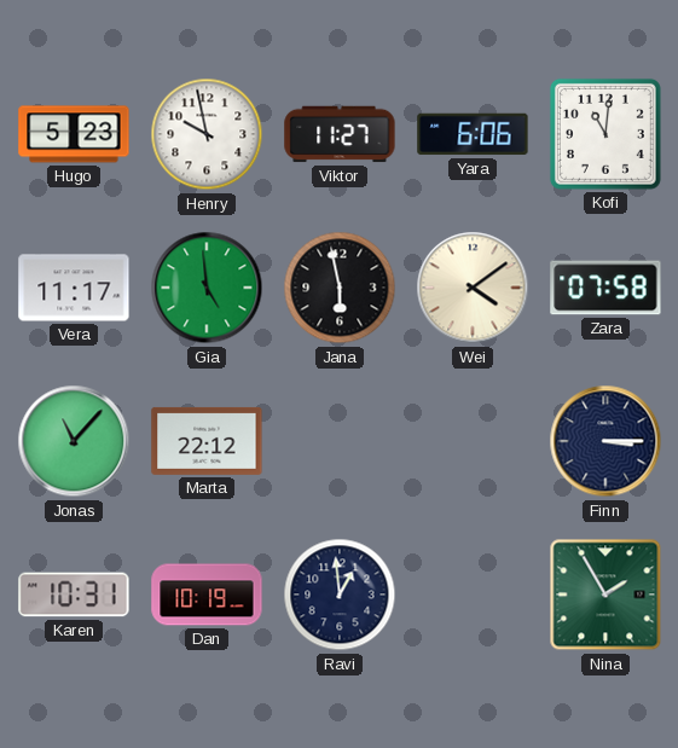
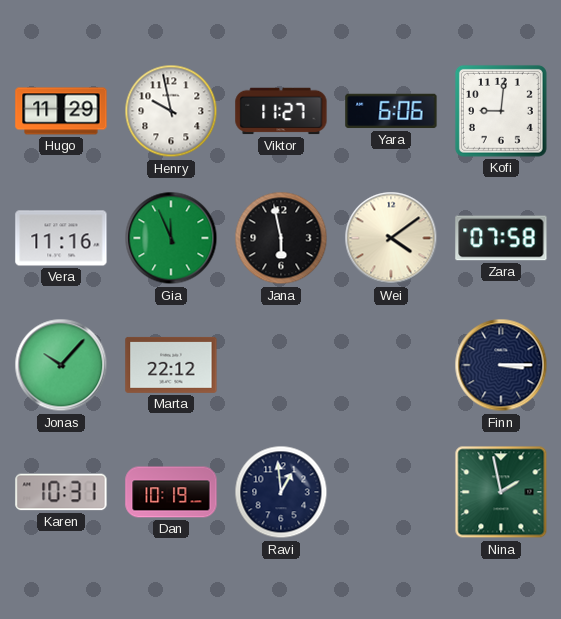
Hugo: 5:23 -> 11:29
Kofi: 11:01 -> 9:01
Vera: 11:17 -> 11:16
Gia: 4:59 -> 11:56
Jonas: 11:07 -> 10:07
Nina: 1:55 -> 1:58
